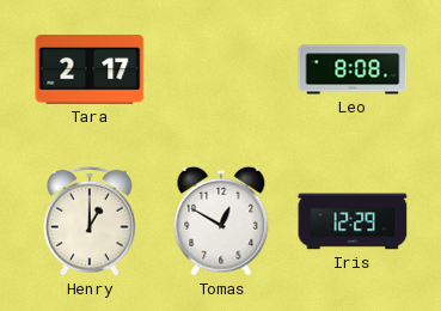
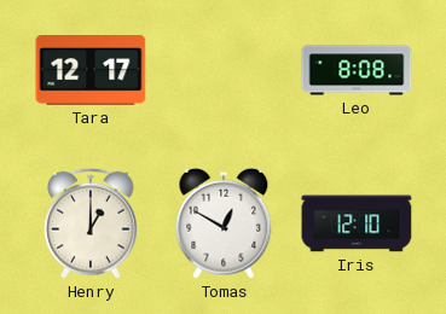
Tara: 2:17 -> 12:17
Iris: 12:29 -> 12:10
